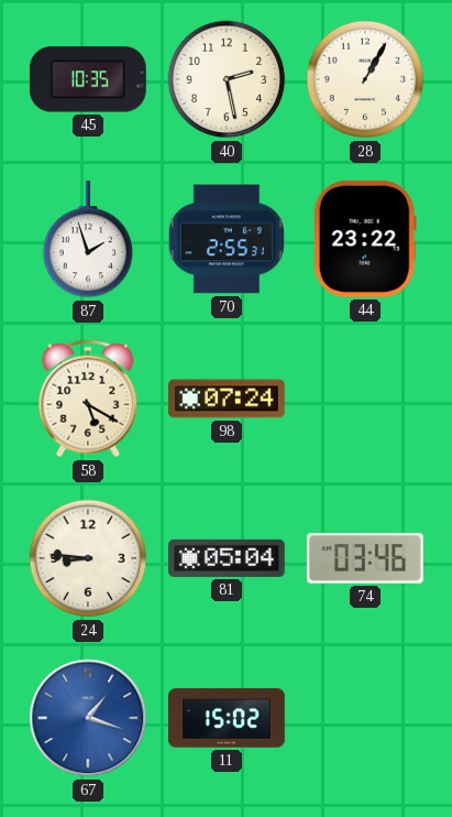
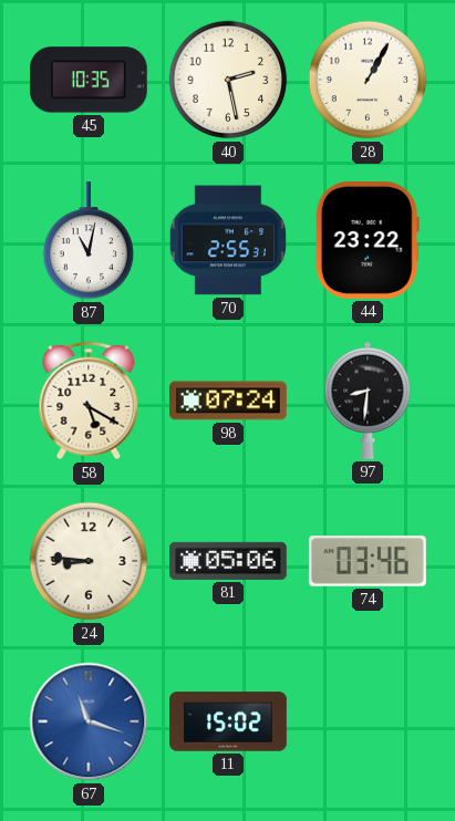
87: 1:57 -> 11:02
97: none -> 8:31
81: 05:04 -> 05:06
67: 1:18 -> 11:18
